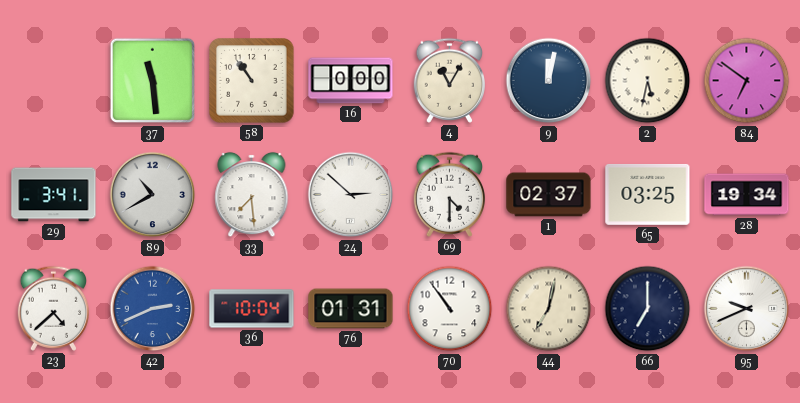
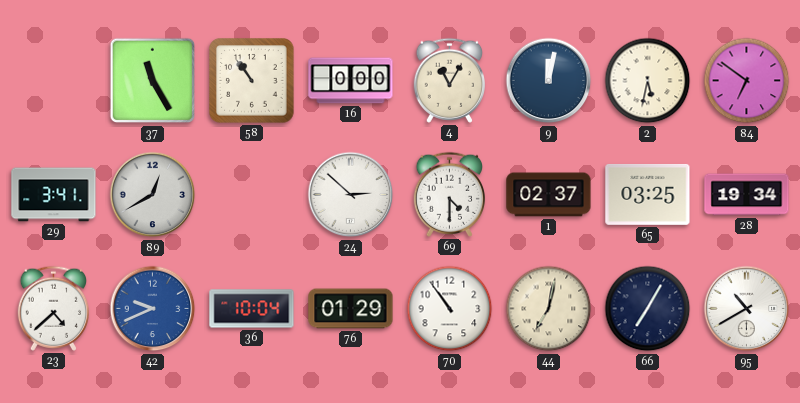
37: 11:29 -> 11:25
89: 10:40 -> 12:40
33: 7:29 -> none
42: 2:41 -> 9:41
76: 01:31 -> 01:29
66: 7:00 -> 7:05
95: 9:41 -> 10:40
